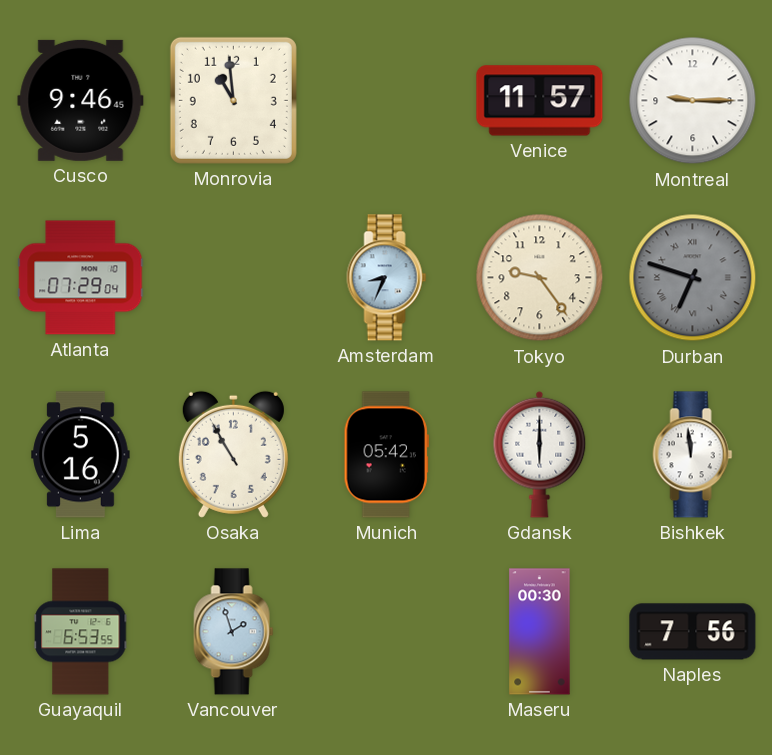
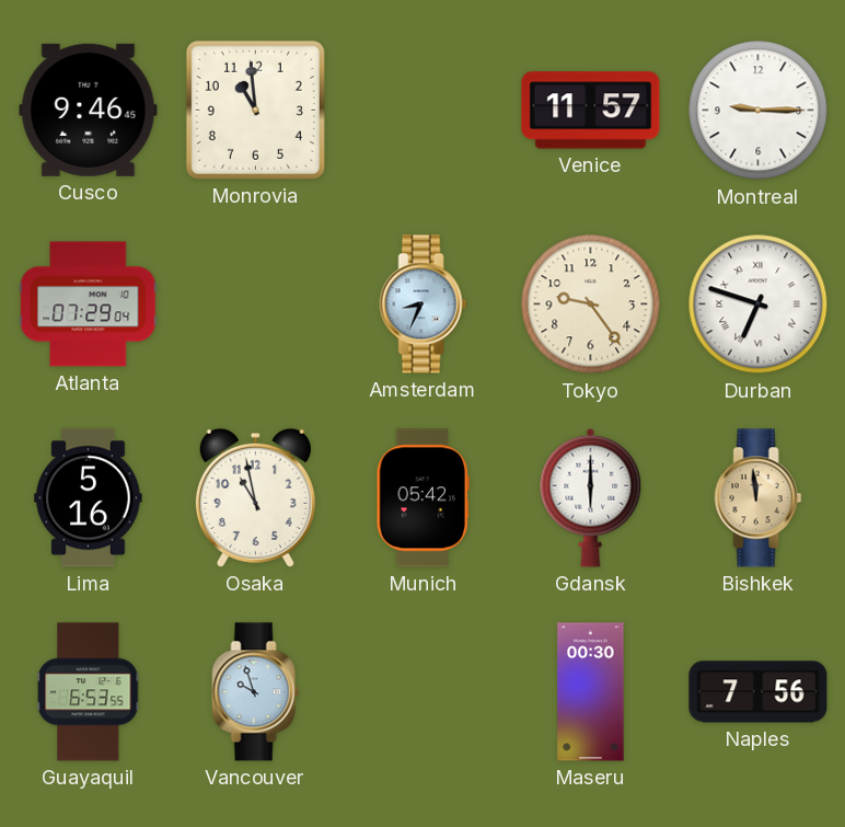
Durban dial: grey -> white
Osaka: 10:55 -> 10:58
Bishkek dial: white -> champagne
Vancouver: 1:57 -> 9:57
